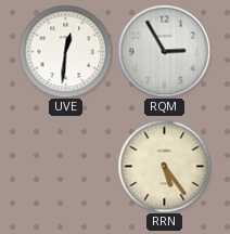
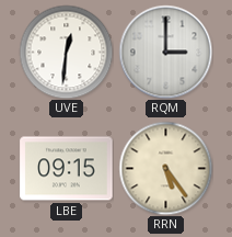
RQM: 2:55 -> 3:00
LBE: none -> 09:15
